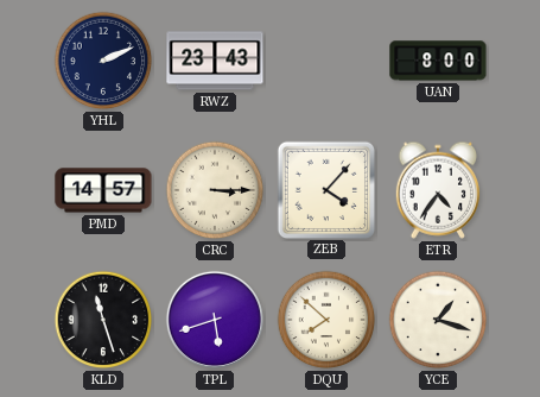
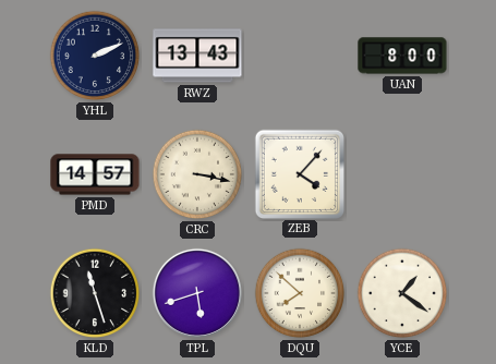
RWZ: 23:43 -> 13:43
CRC: 3:15 -> 3:17
ETR: 4:36 -> none
YCE: 1:18 -> 1:21
